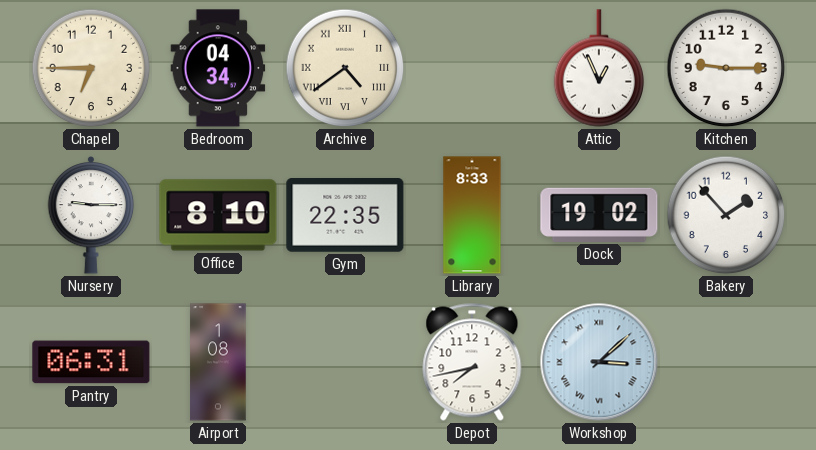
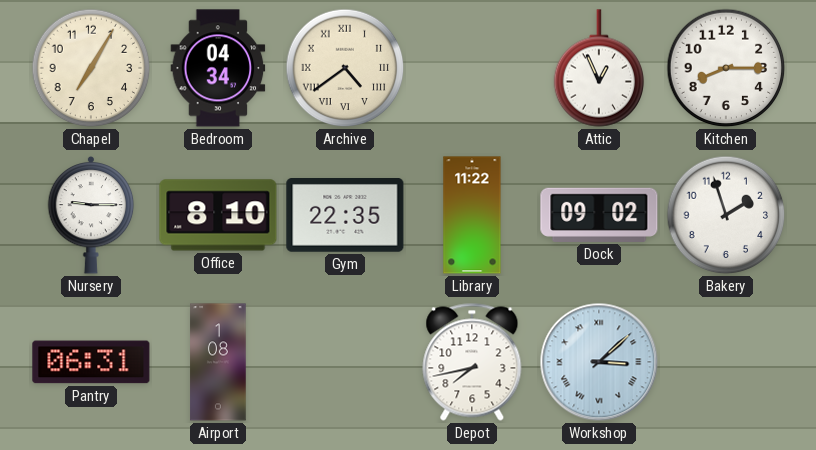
Chapel: 6:45 -> 7:05
Kitchen: 9:15 -> 8:15
Library: 8:33 -> 11:22
Dock: 19:02 -> 09:02
Bakery: 1:53 -> 1:57
